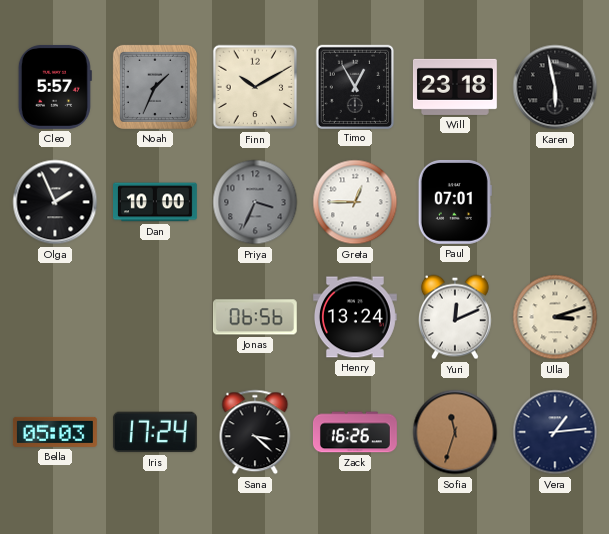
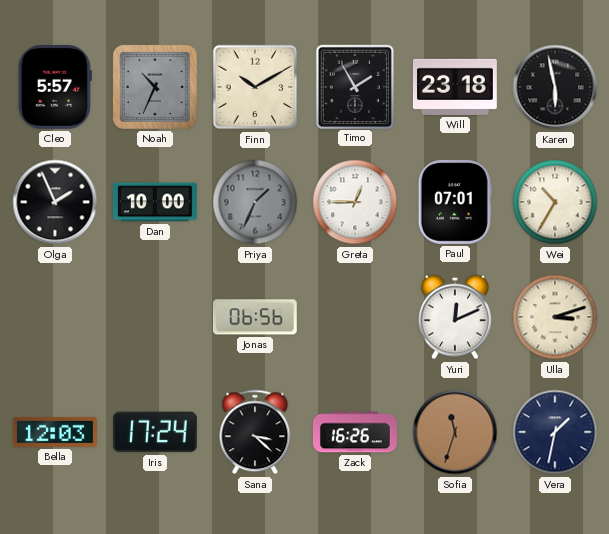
Noah: 1:34 -> 10:34
Timo: 12:55 -> 1:55
Priya: 3:34 -> 1:34
Wei: none -> 10:35
Henry: 13:24 -> none
Bella: 05:03 -> 12:03
Vera: 1:14 -> 1:32
